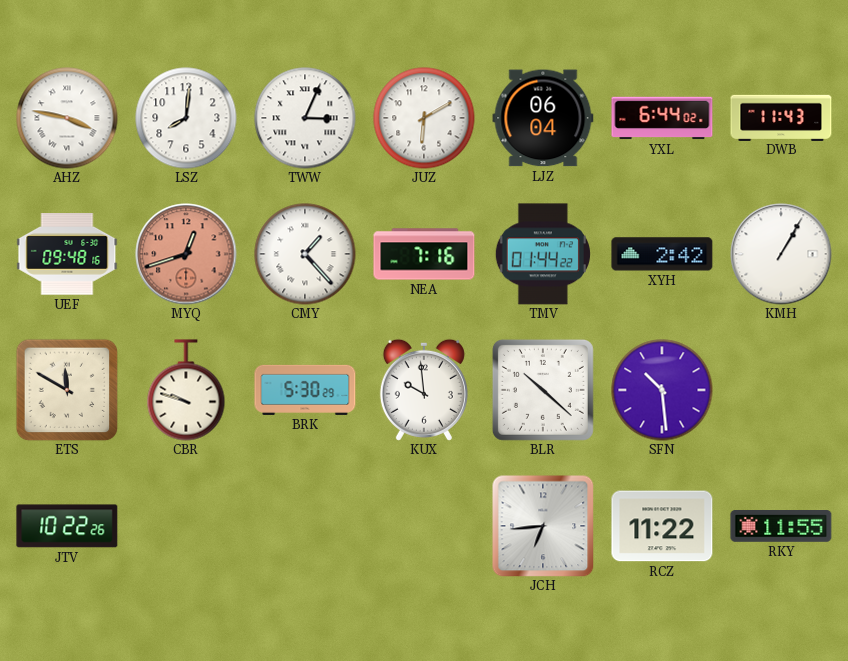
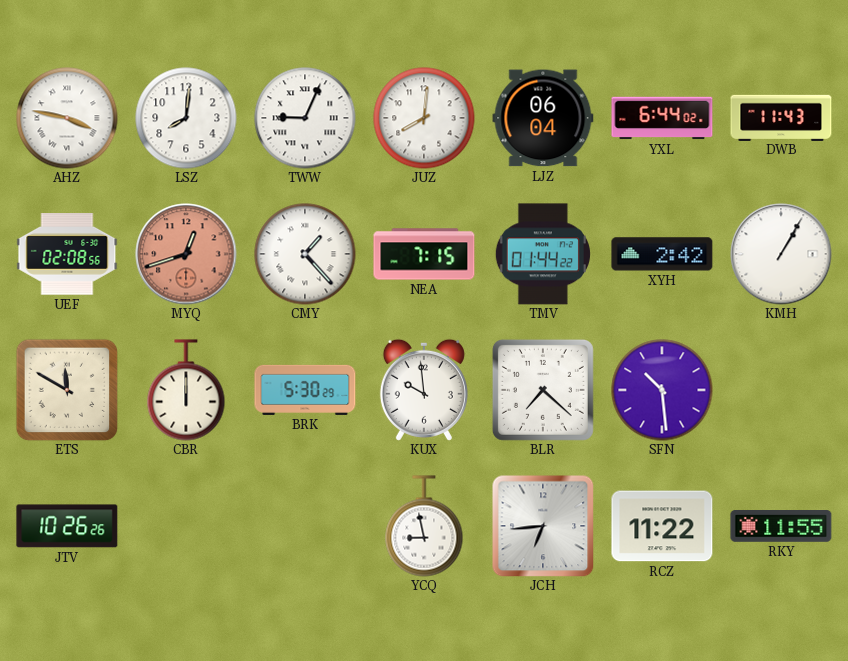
TWW: 3:04 -> 9:04
JUZ: 6:10 -> 8:01
UEF: 09:48 -> 02:08
NEA: 7:16 -> 7:15
CBR: 9:48 -> 12:00
BLR: 10:22 -> 7:22
JTV: 10:22 -> 10:26
YCQ: none -> 8:58
